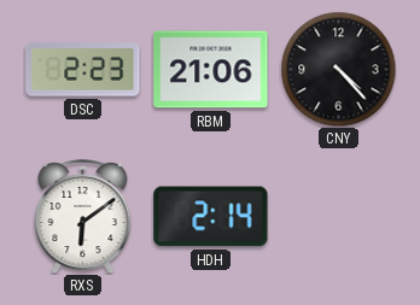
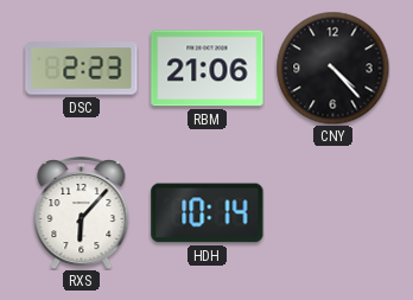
RXS: 6:09 -> 6:07
HDH: 2:14 -> 10:14
